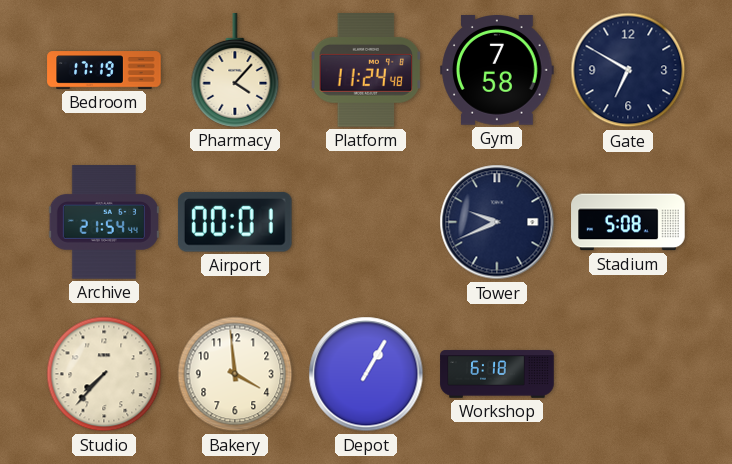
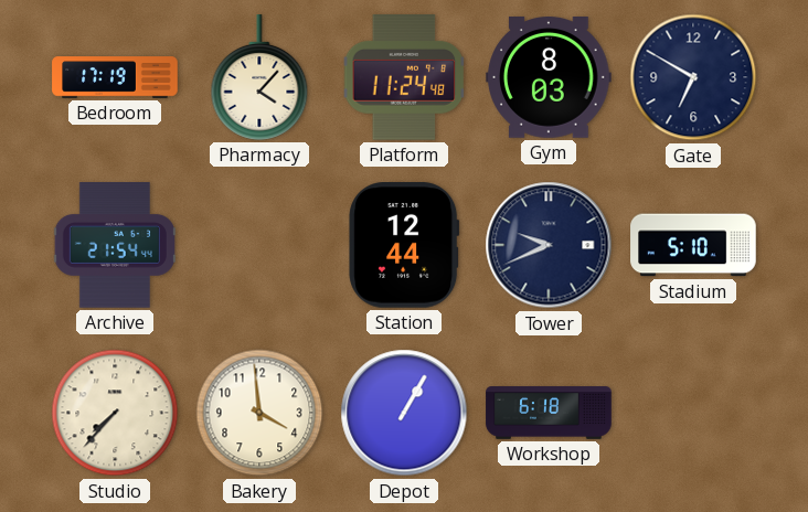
Gym: 7:58 -> 8:03
Airport: 00:01 -> none
Station: none -> 12:44
Stadium: 5:08 -> 5:10
